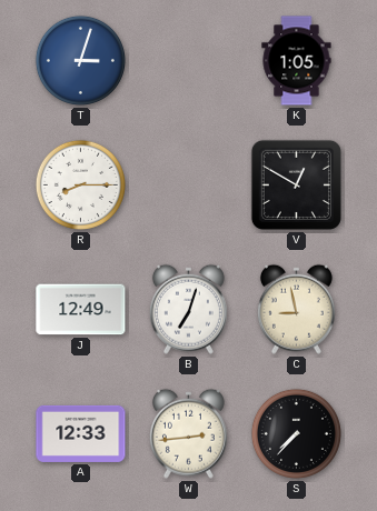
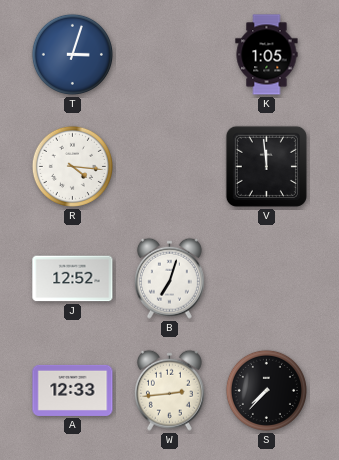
R: 8:15 -> 4:16
V: 12:50 -> 11:59
J: 12:49 -> 12:52
C: 8:58 -> none
